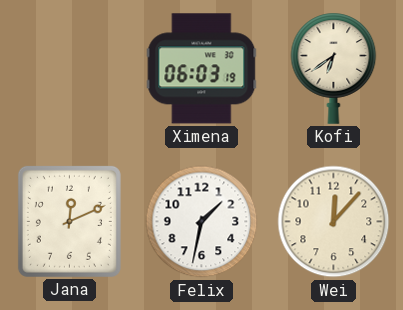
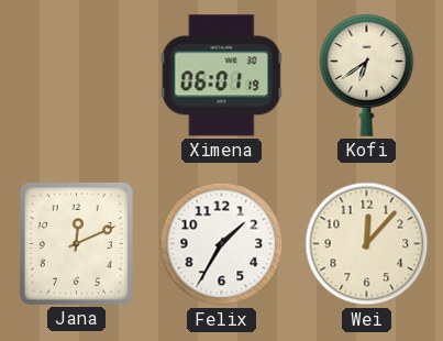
Ximena: 06:03 -> 06:01
Felix: 1:32 -> 1:35
